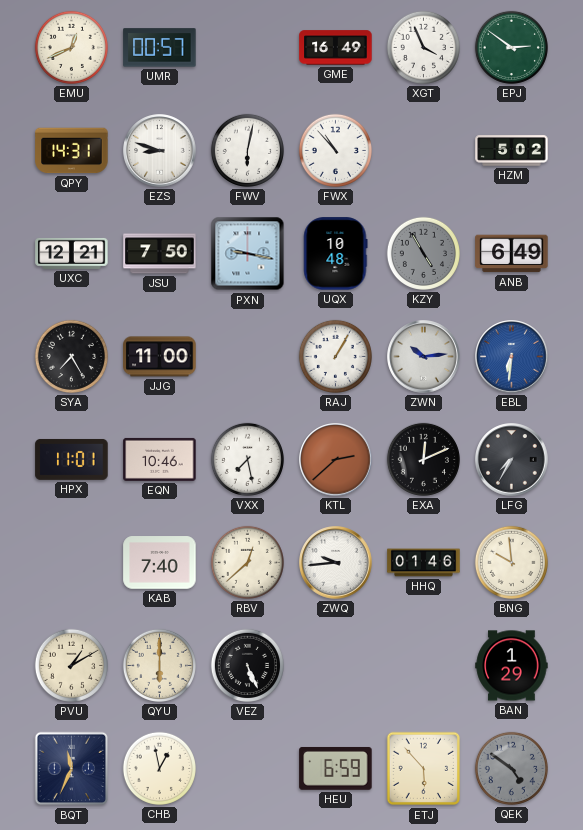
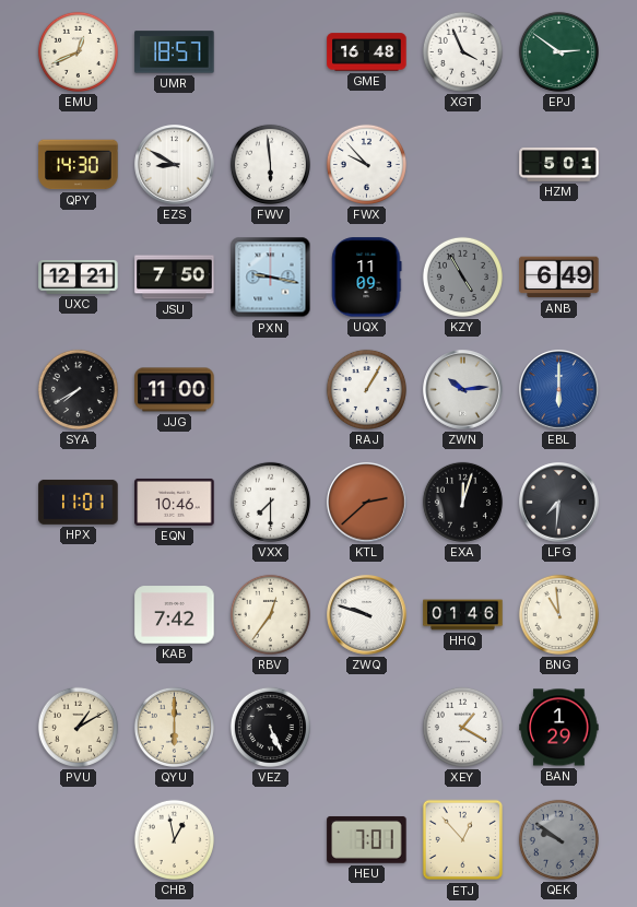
UMR: 00:57 -> 18:57
GME: 16:49 -> 16:48
QPY: 14:31 -> 14:30
EZS: 8:48 -> 8:50
FWV: 6:02 -> 5:59
FWX: 10:53 -> 9:53
HZM: 5:02 -> 5:01
UQX: 10:48 -> 11:09
SYA: 7:25 -> 7:40
EBL: 6:31 -> 6:00
VXX: 7:28 -> 7:30
EXA: 12:11 -> 12:03
LFG: 7:35 -> 7:31
KAB: 7:40 -> 7:42
RBV: 12:38 -> 12:36
ZWQ: 9:44 -> 9:48
BNG: 9:59 -> 10:59
XEY: none -> 1:20
BQT: 11:34 -> none
HEU: 6:59 -> 7:01
ETJ: 5:53 -> 12:53
QEK: 4:51 -> 9:51
